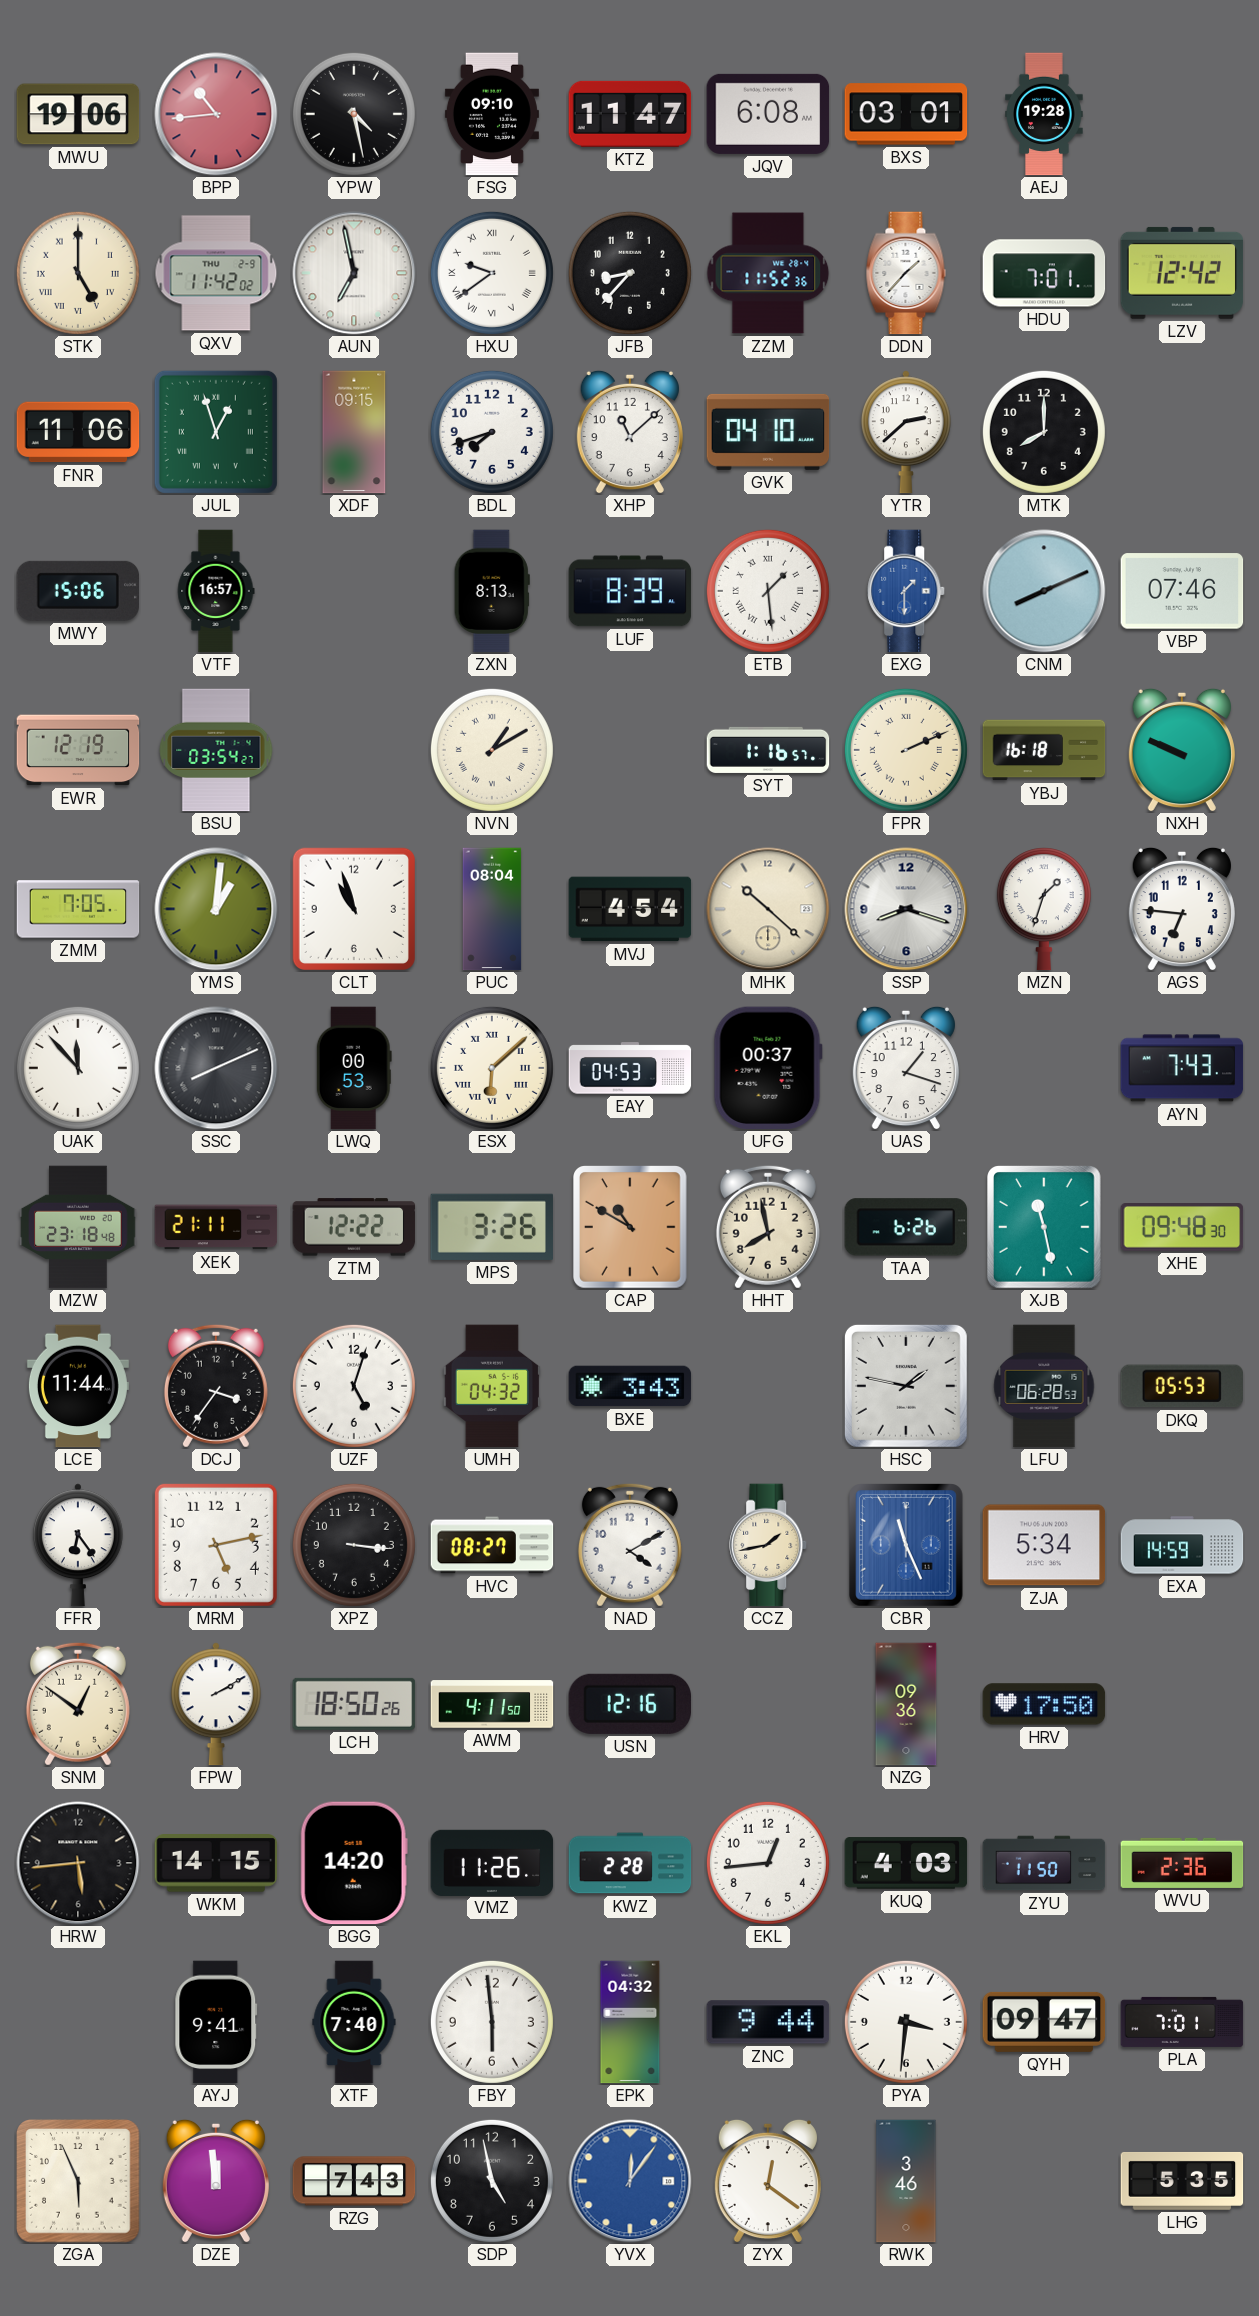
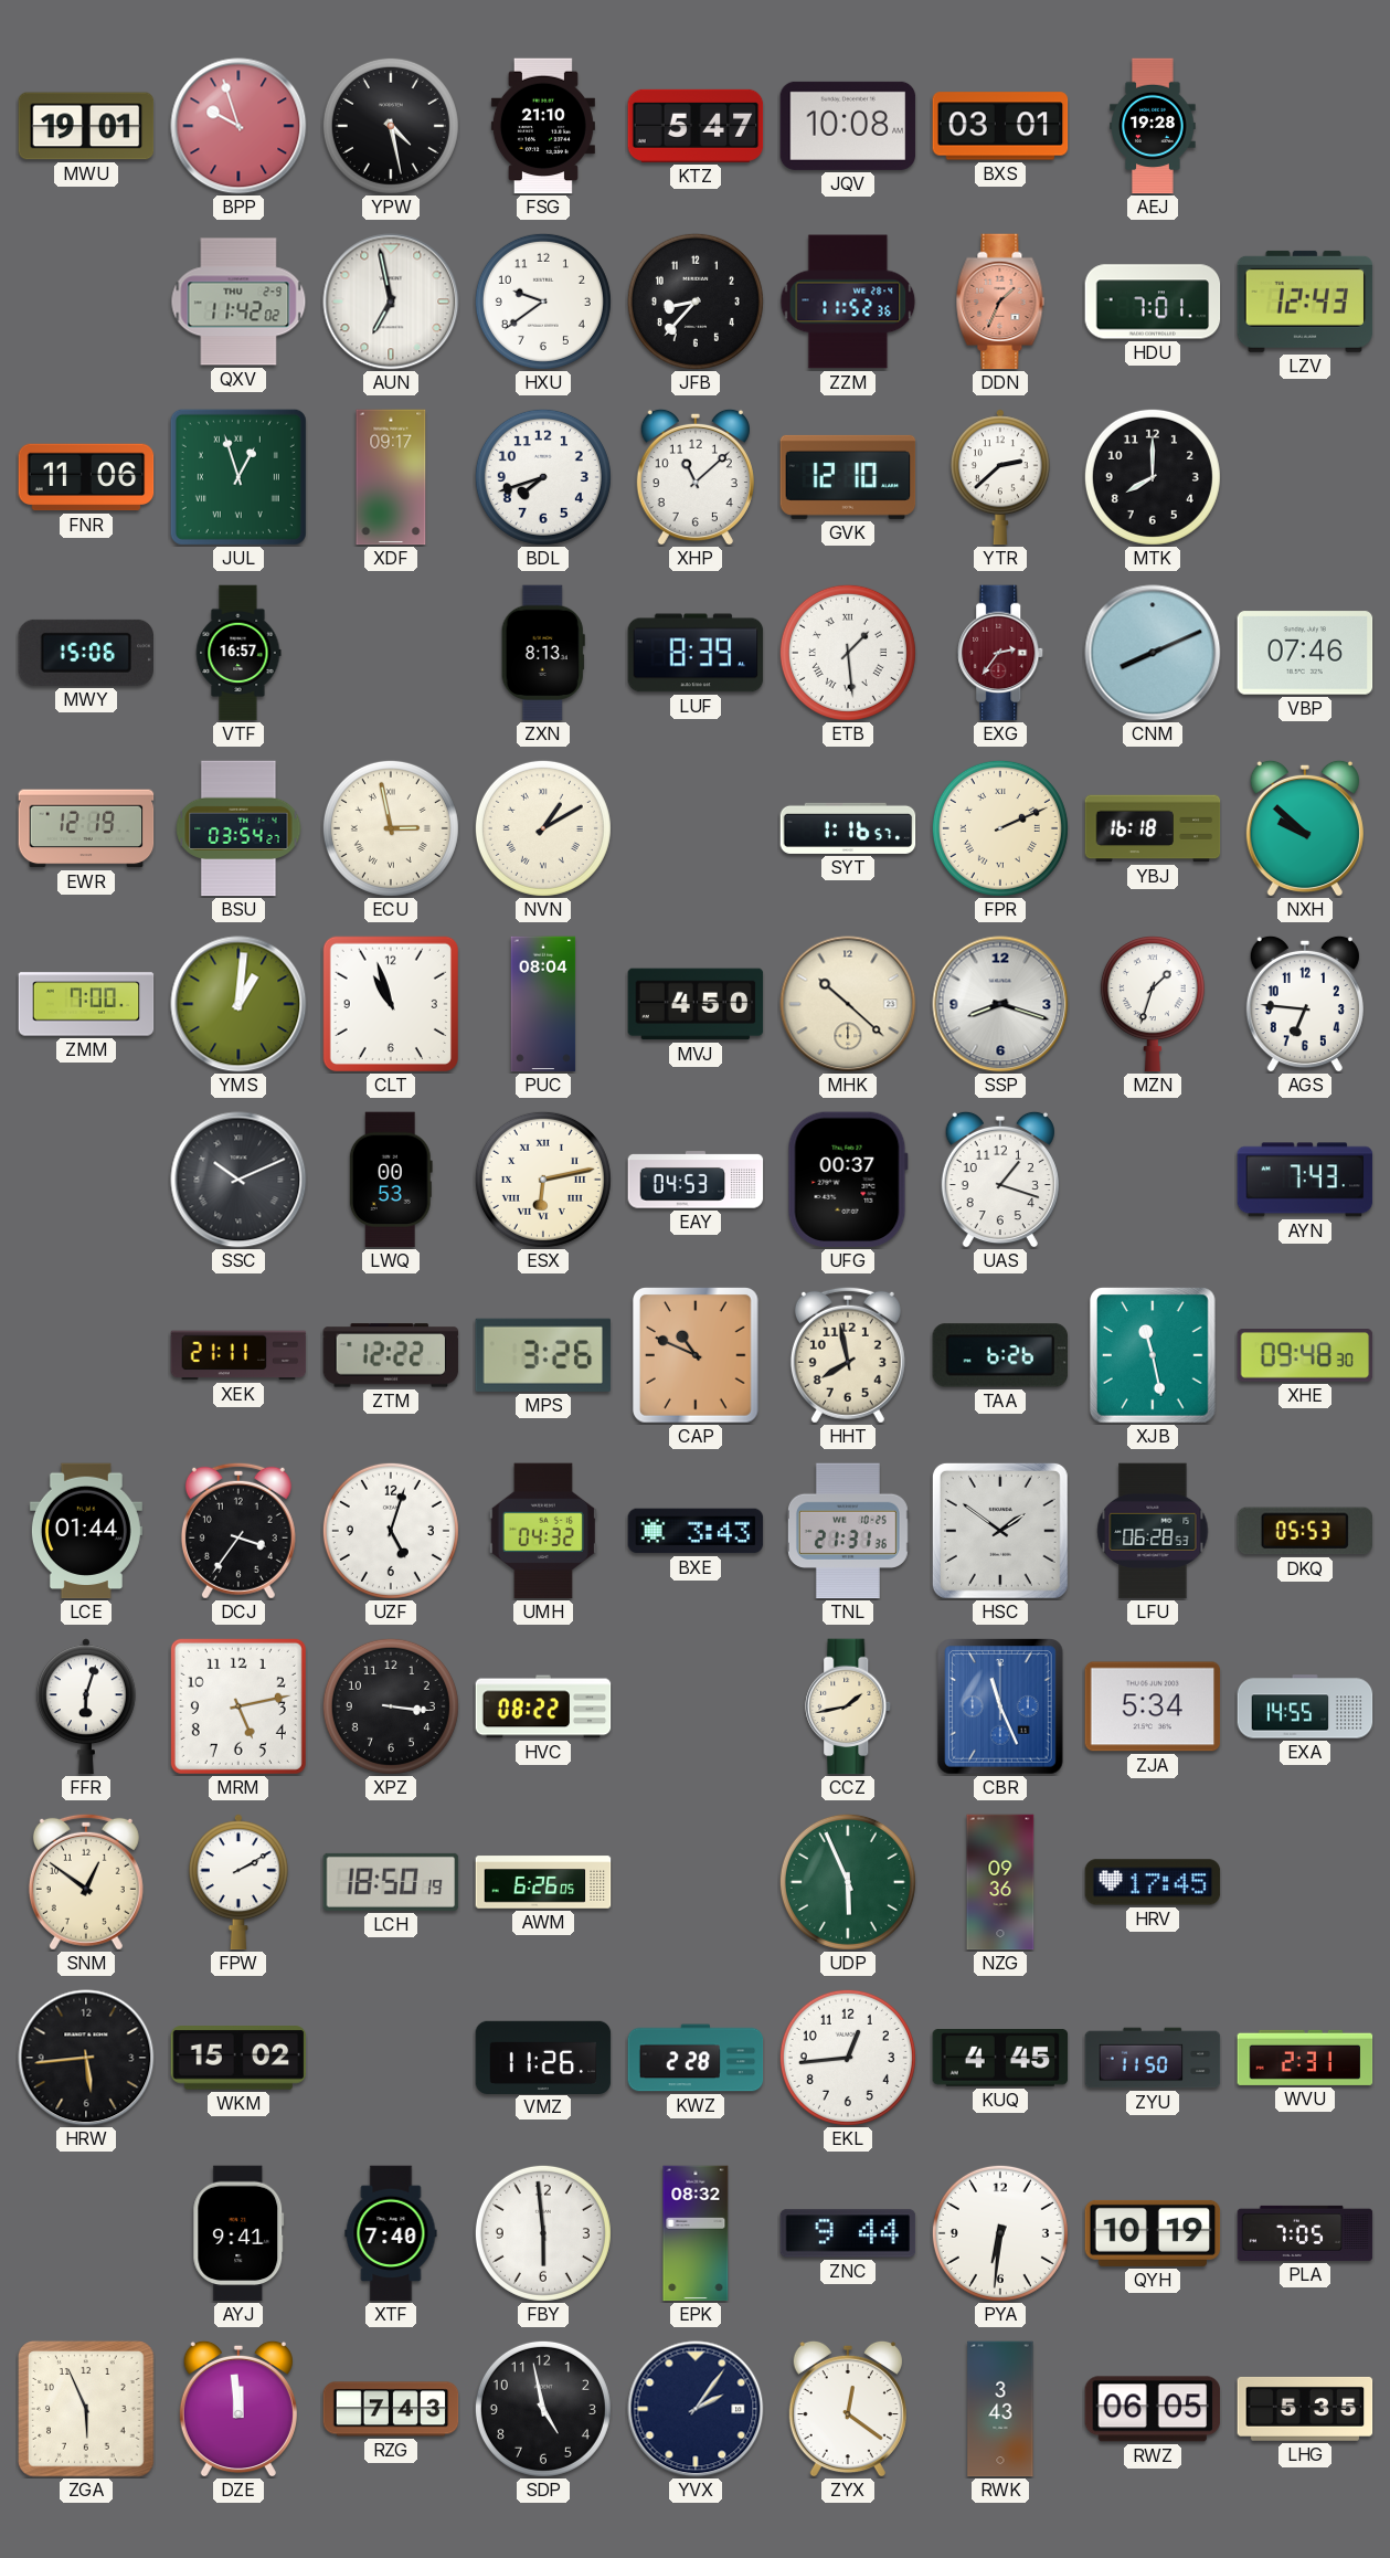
MWU: 19:06 -> 19:01
BPP: 10:44 -> 9:57
FSG: 09:10 -> 21:10
KTZ: 11:47 -> 5:47
JQV: 6:08 -> 10:08
STK: 5:00 -> none
HXU numerals: Roman -> Arabic
DDN: 1:37 -> 1:34
DDN dial: white -> salmon
LZV: 12:42 -> 12:43
XDF: 09:15 -> 09:17
GVK: 04:10 -> 12:10
EXG: 1:30 -> 2:36
EXG dial: blue -> burgundy
ECU: none -> 2:58
NXH: 9:49 -> 9:52
ZMM: 7:05 -> 7:00
MVJ: 4:54 -> 4:50
UAK: 11:53 -> none
SSC: 8:11 -> 10:11
ESX: 6:08 -> 6:13
MZW: 23:18 -> none
CAP: 10:50 -> 10:49
LCE: 11:44 -> 01:44
TNL: none -> 21:31
HSC: 1:47 -> 1:51
FFR: 6:24 -> 6:03
HVC: 08:27 -> 08:22
NAD: 4:10 -> none
EXA: 14:59 -> 14:55
LCH: 18:50:26 -> 18:50:19
AWM: 4:11 -> 6:26
USN: 12:16 -> none
UDP: none -> 5:56
HRV: 17:50 -> 17:45
WKM: 14:15 -> 15:02
BGG: 14:20 -> none
KUQ: 4:03 -> 4:45
WVU: 2:36 -> 2:31
EPK: 04:32 -> 08:32
PYA: 3:31 -> 6:31
QYH: 09:47 -> 10:19
PLA: 7:01 -> 7:05
YVX: 12:06 -> 2:06
YVX dial: blue -> navy
RWK: 3:46 -> 3:43
RWZ: none -> 06:05
